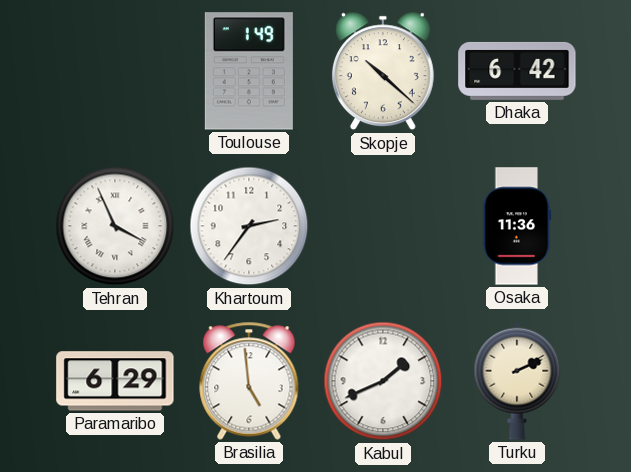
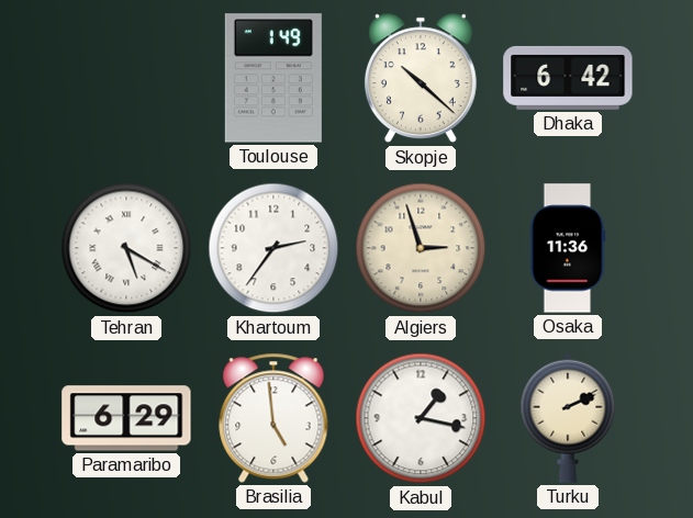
Tehran: 3:56 -> 5:20
Algiers: none -> 2:57
Kabul: 1:41 -> 1:17
